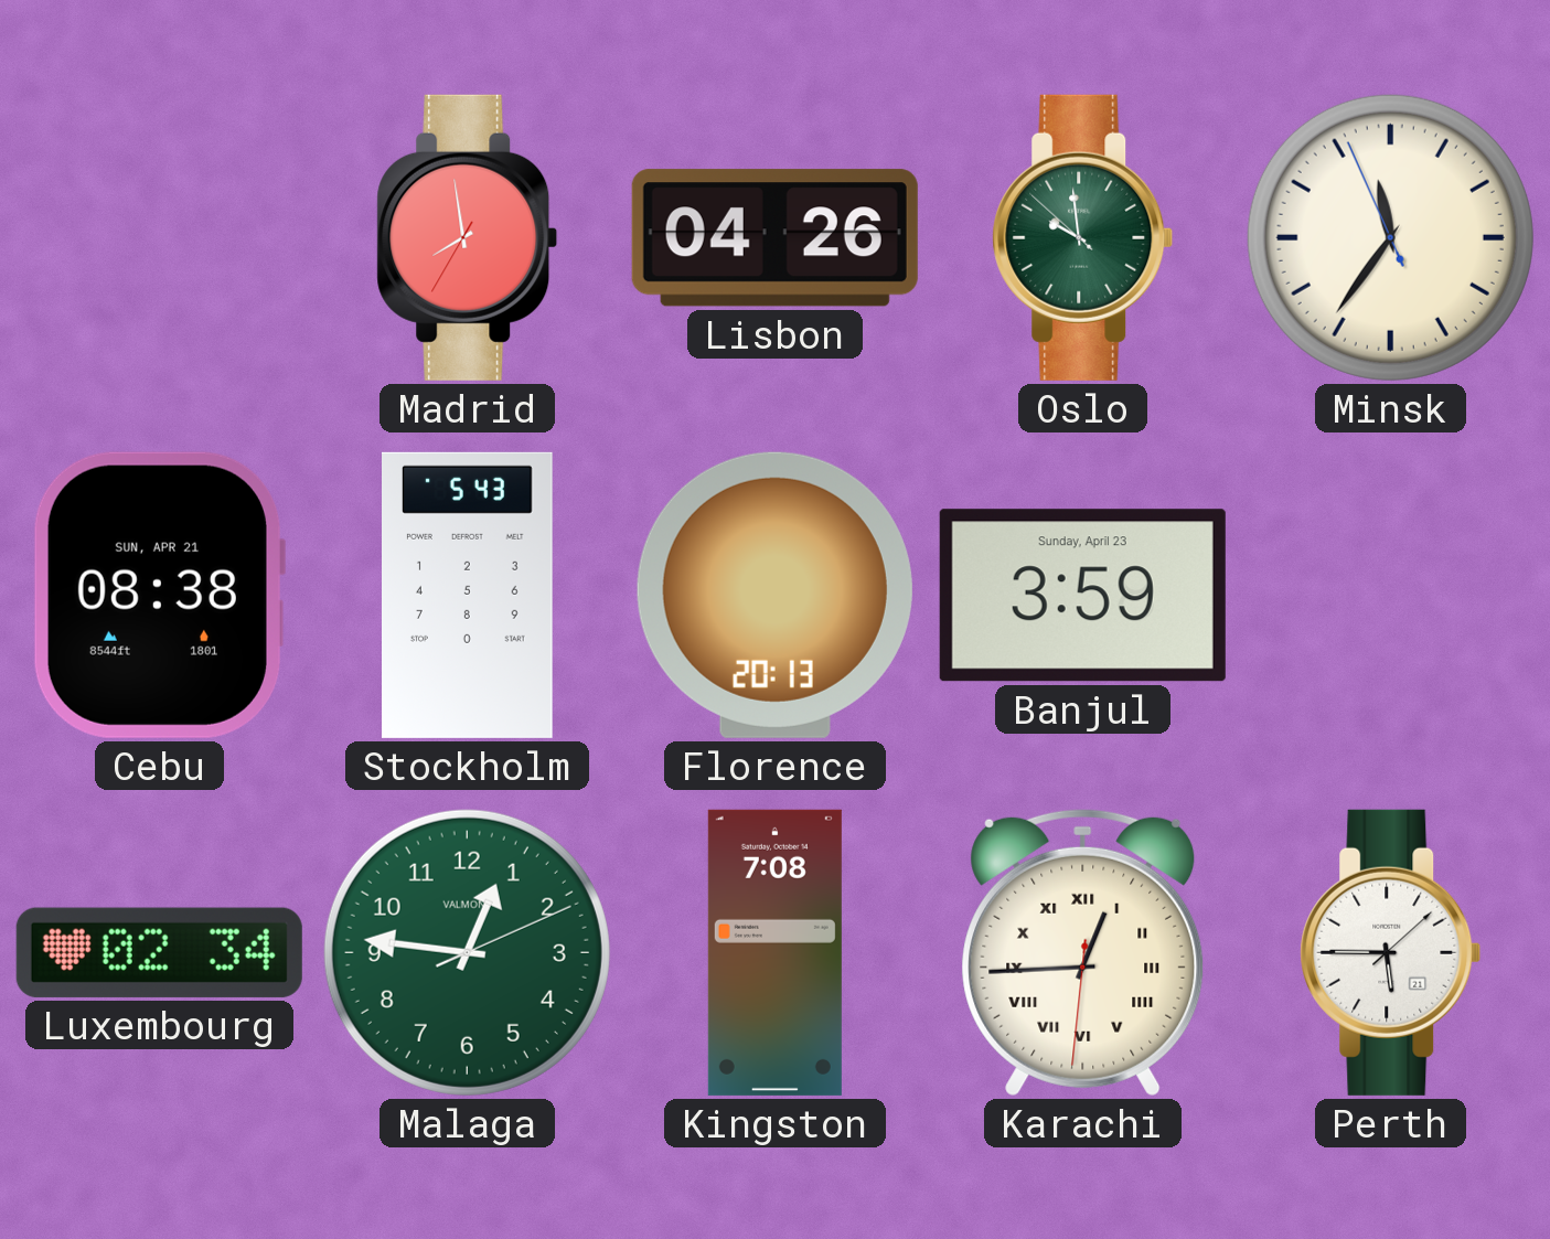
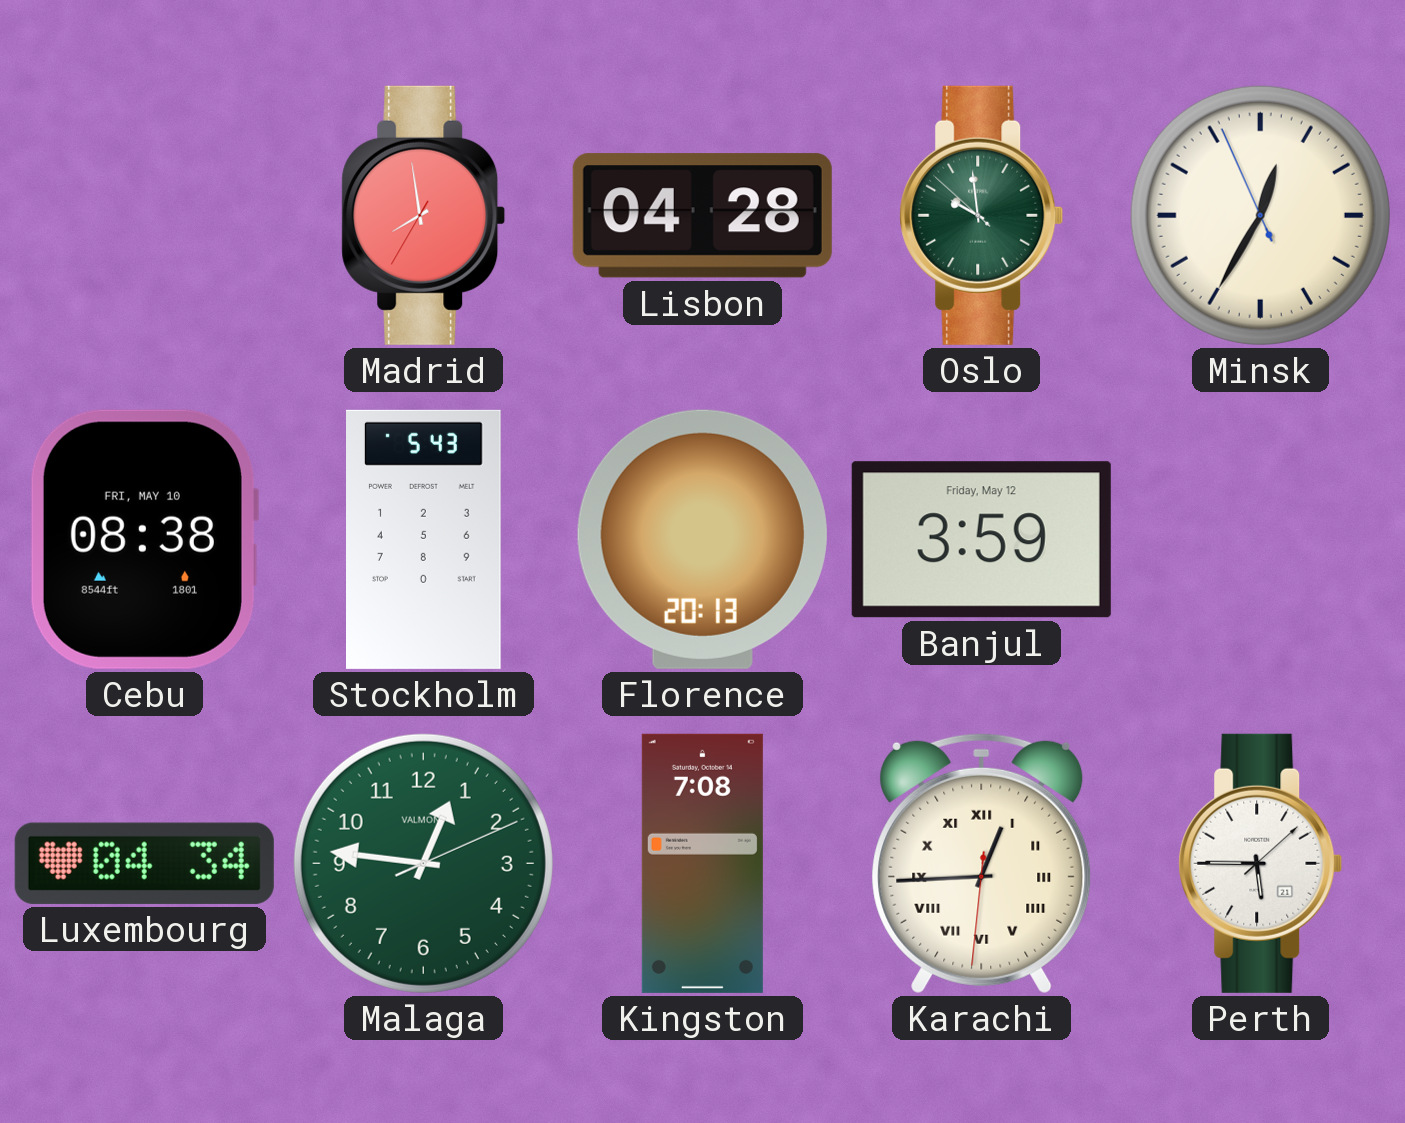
Lisbon: 04:26 -> 04:28
Minsk: 11:35 -> 12:34
Cebu date: SUN, APR 21 -> FRI, MAY 10
Banjul date: Sunday, April 23 -> Friday, May 12
Luxembourg: 02:34 -> 04:34
